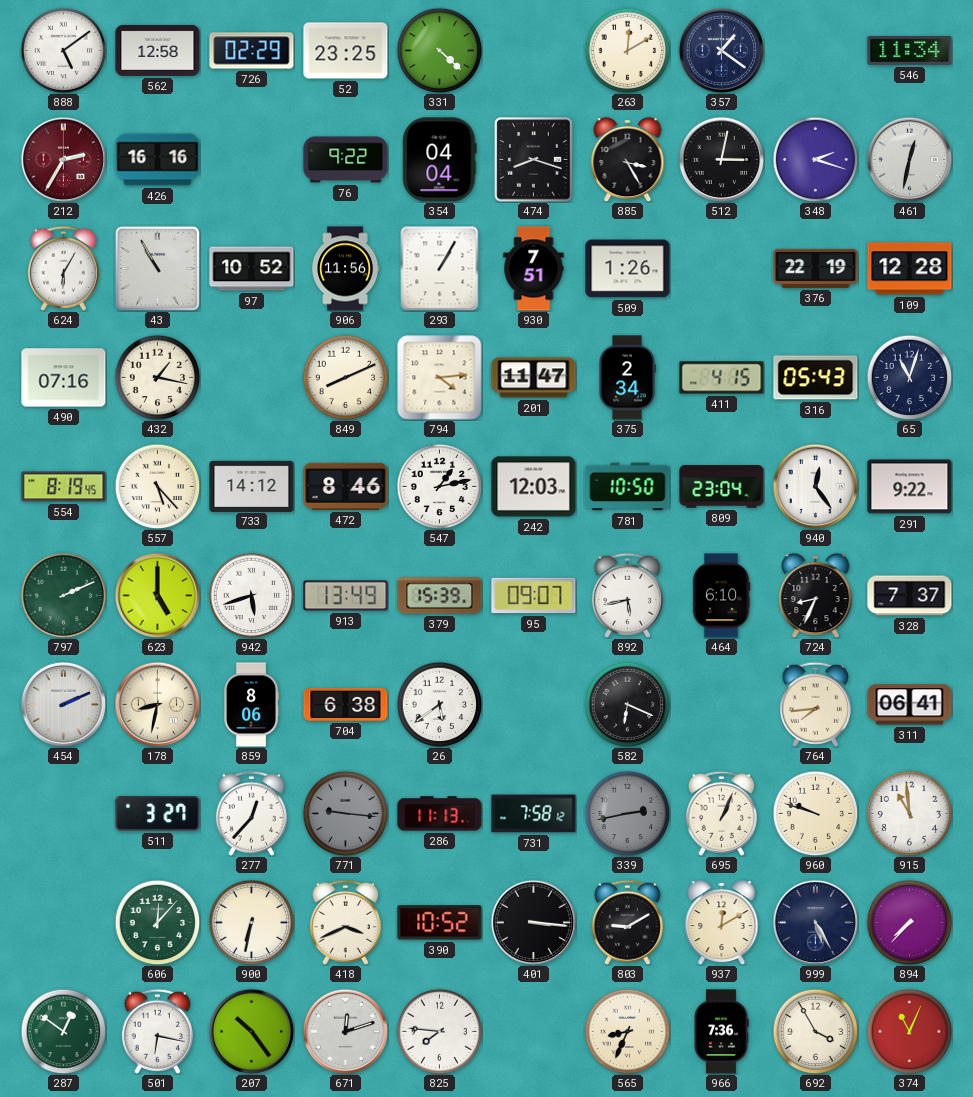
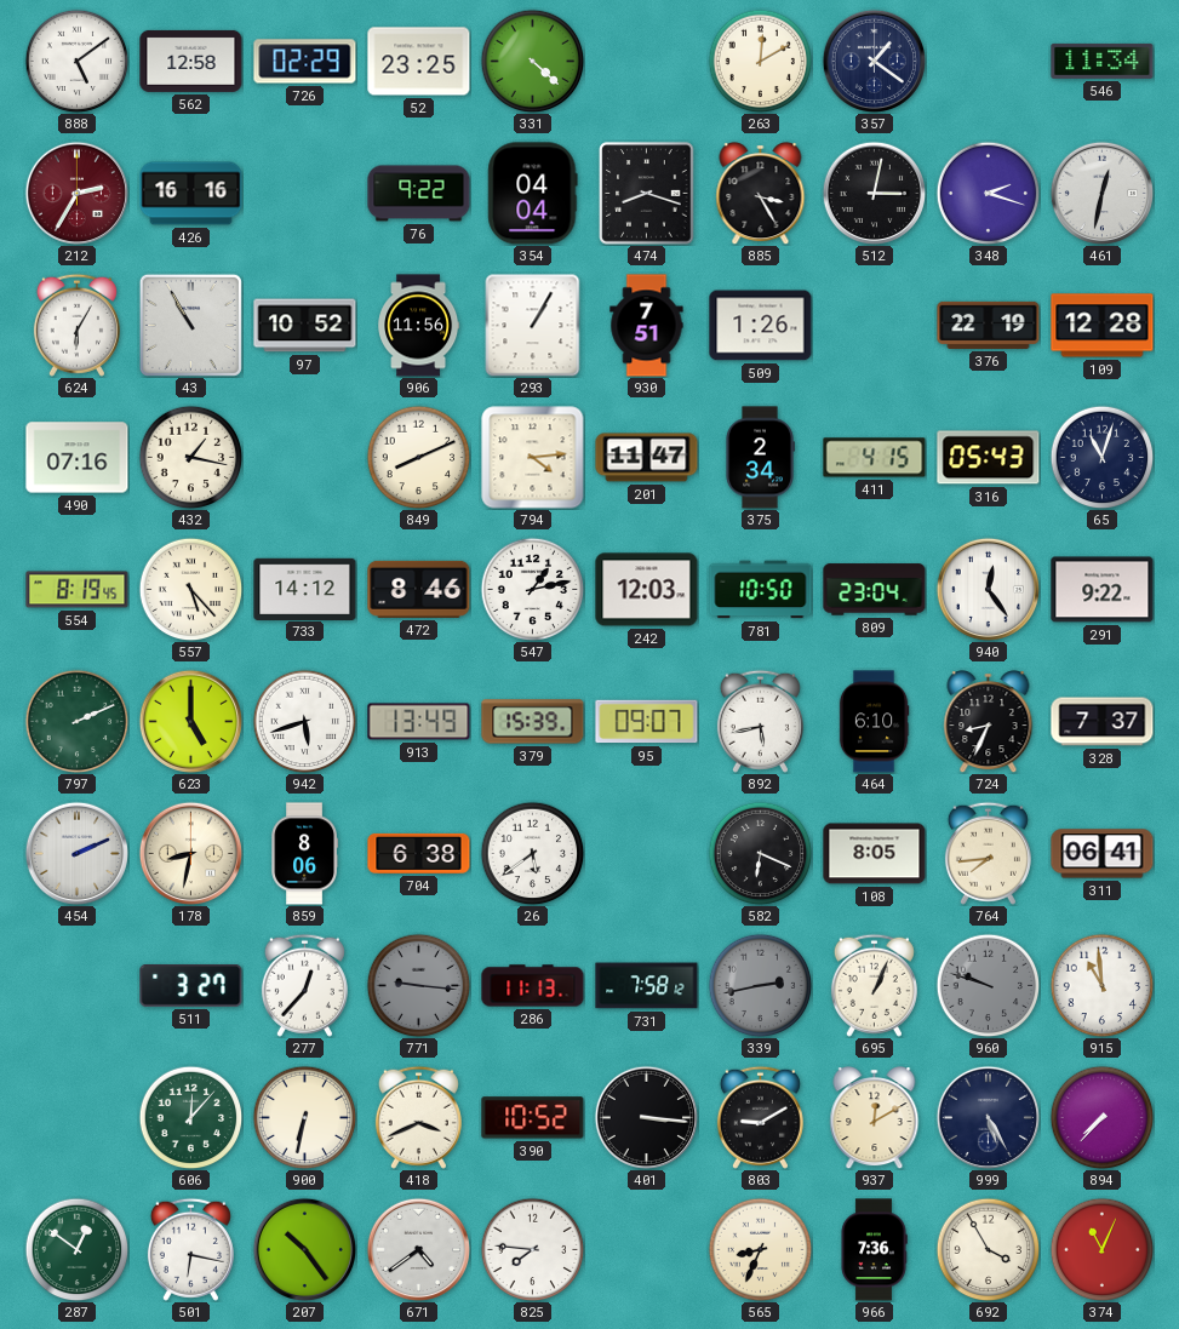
108: none -> 8:05
960 dial: cream -> grey
671: 12:12 -> 4:39
